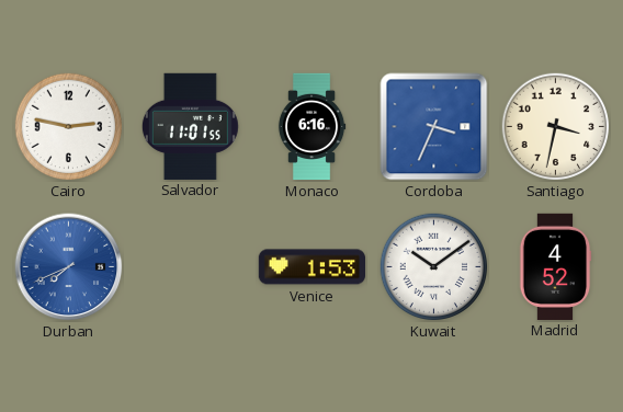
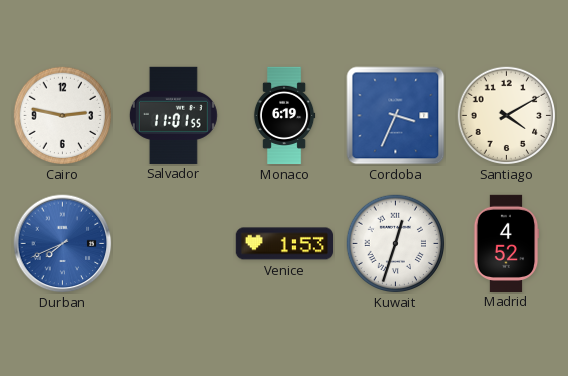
Monaco: 6:16 -> 6:19
Santiago: 3:32 -> 4:10
Kuwait: 10:09 -> 12:33
